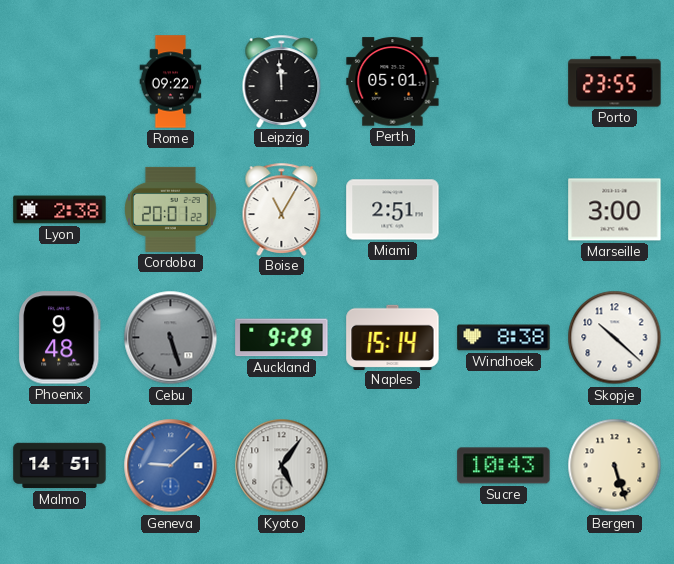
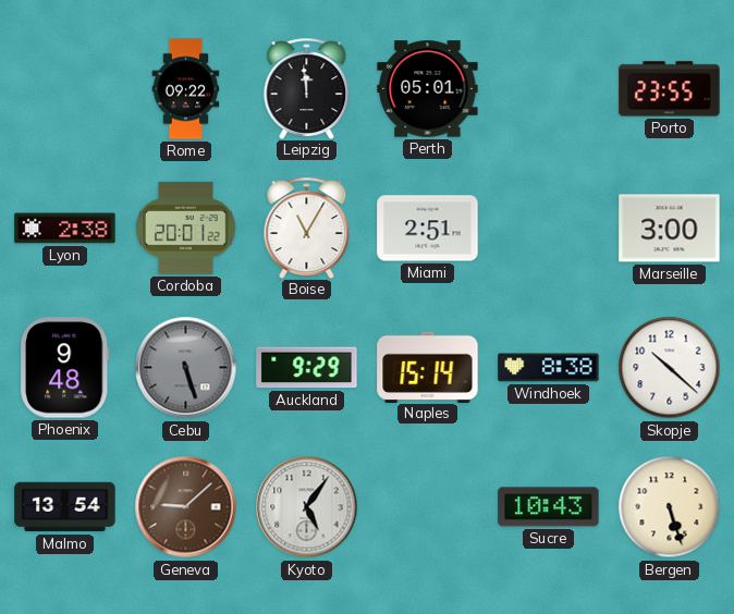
Malmo: 14:51 -> 13:54
Geneva dial: blue -> brown
